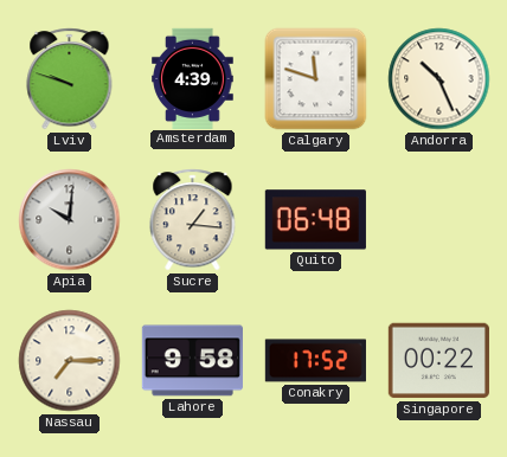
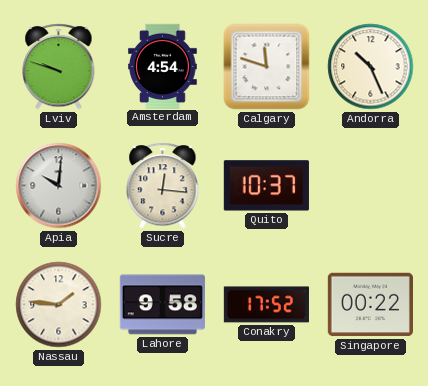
Amsterdam: 4:39 -> 4:54
Sucre: 1:16 -> 12:16
Quito: 06:48 -> 10:37
Nassau: 7:15 -> 1:46
